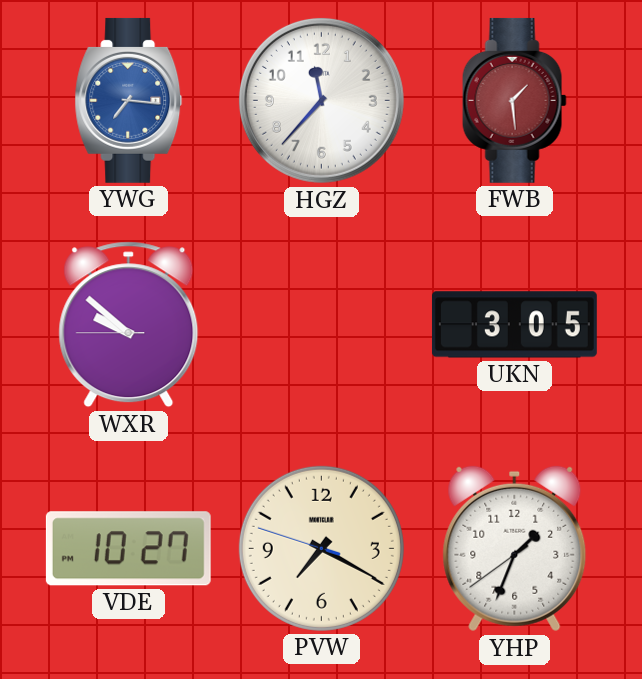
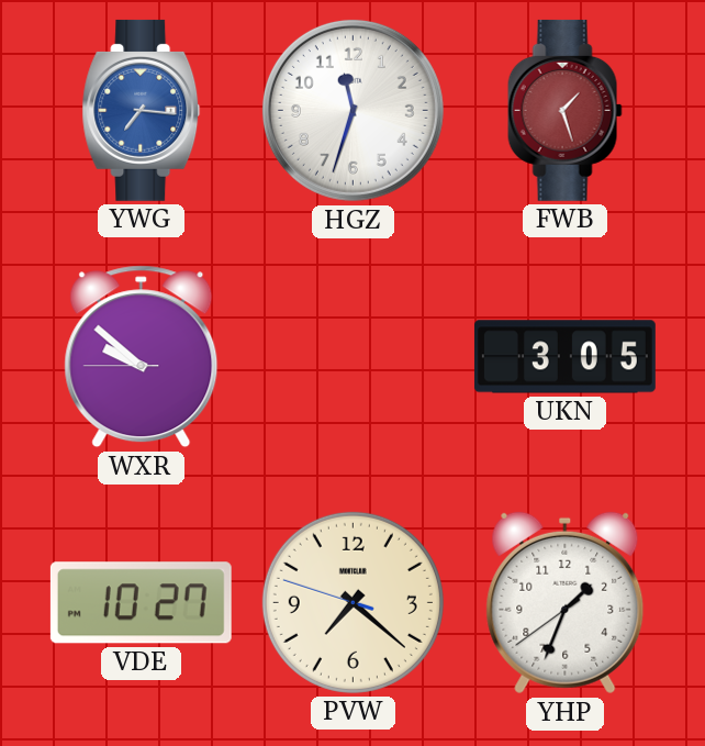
HGZ: 11:37 -> 11:33
FWB: 1:29 -> 1:27
PVW: 7:19 -> 7:21
